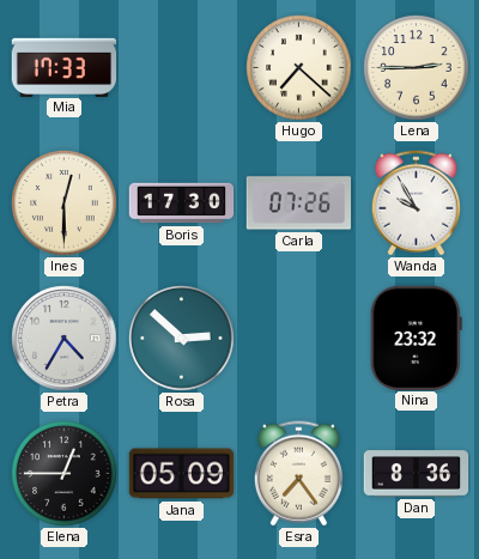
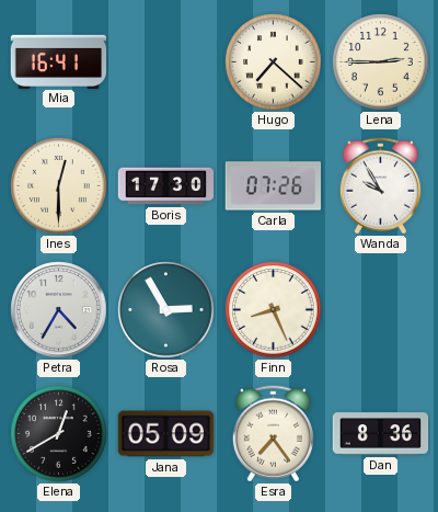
Mia: 17:33 -> 16:41
Rosa: 2:52 -> 2:55
Finn: none -> 8:26
Nina: 23:32 -> none
Elena: 12:45 -> 12:40
